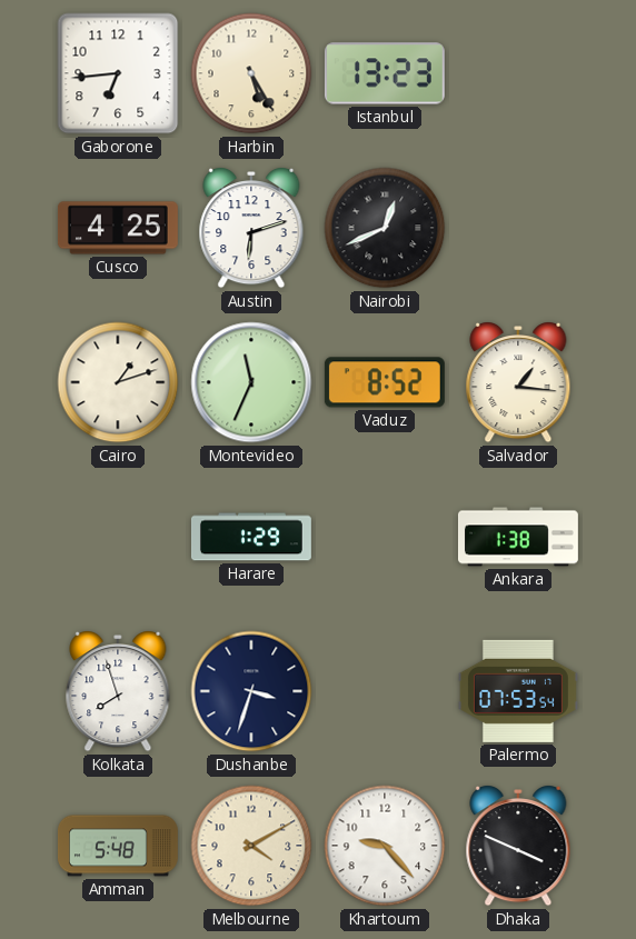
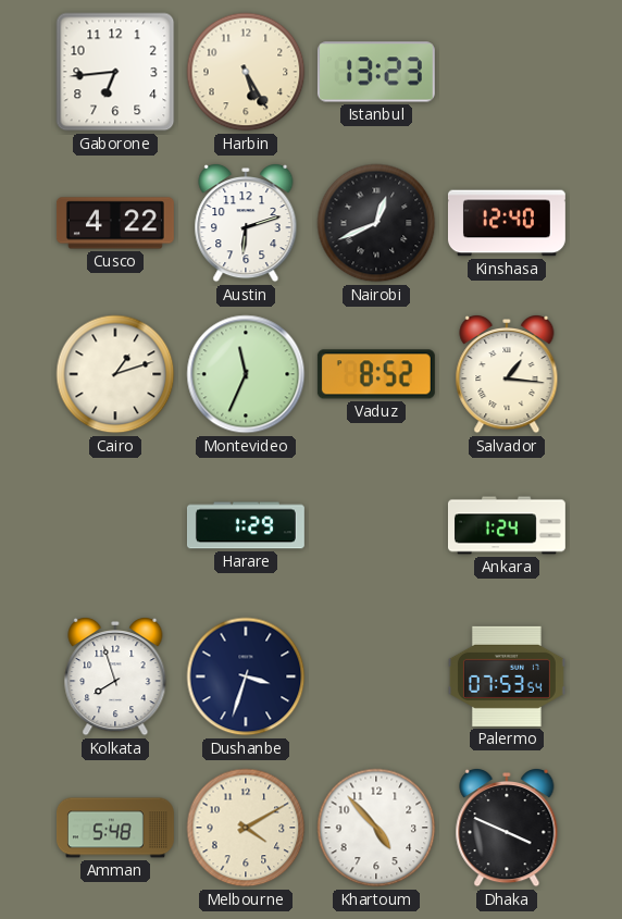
Cusco: 4:25 -> 4:22
Kinshasa: none -> 12:40
Ankara: 1:38 -> 1:24
Khartoum: 9:23 -> 4:53
